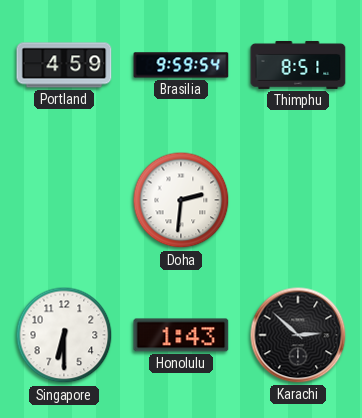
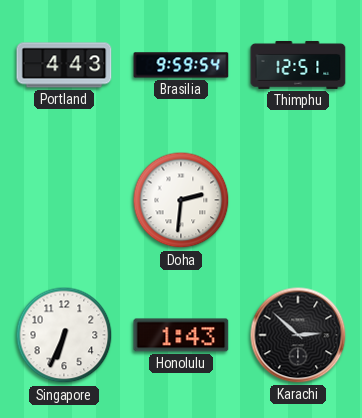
Portland: 4:59 -> 4:43
Thimphu: 8:51 -> 12:51
Singapore: 6:30 -> 6:34
